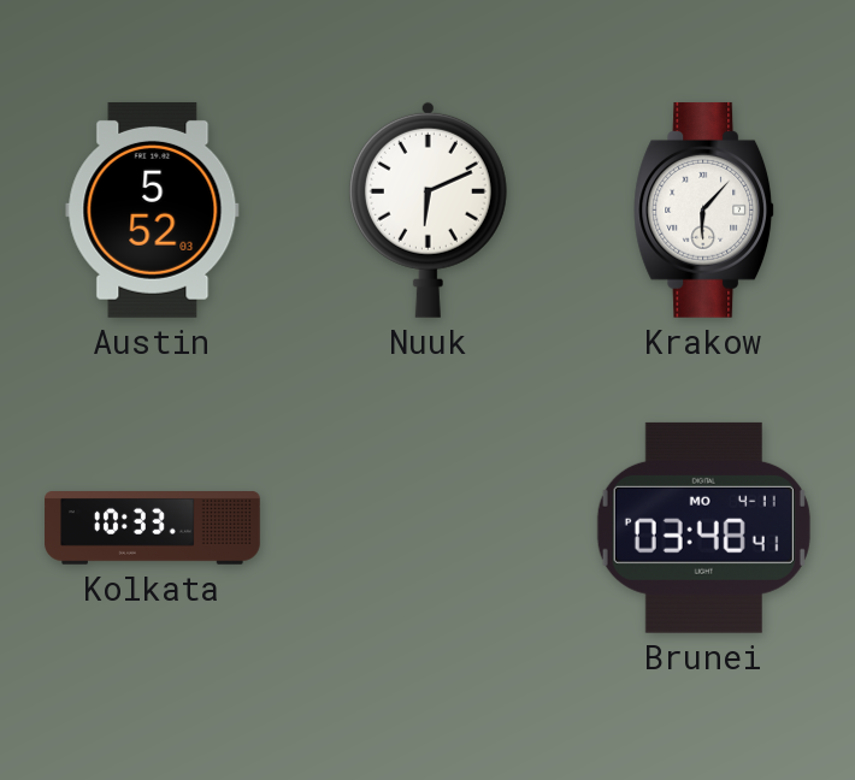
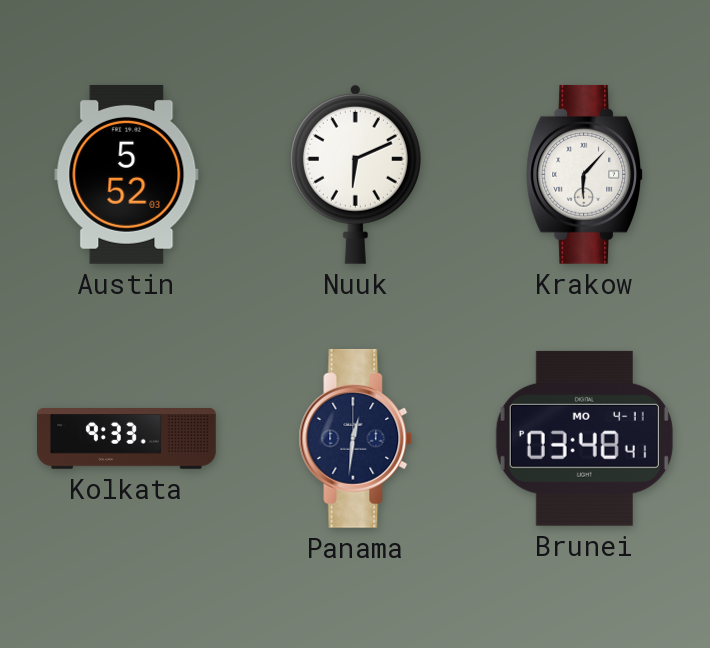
Kolkata: 10:33 -> 9:33
Panama: none -> 12:31
